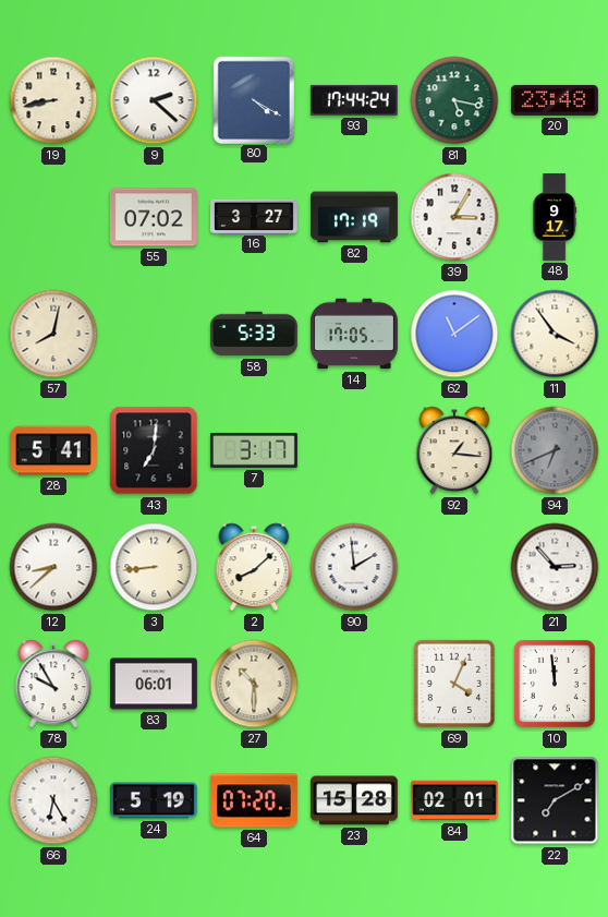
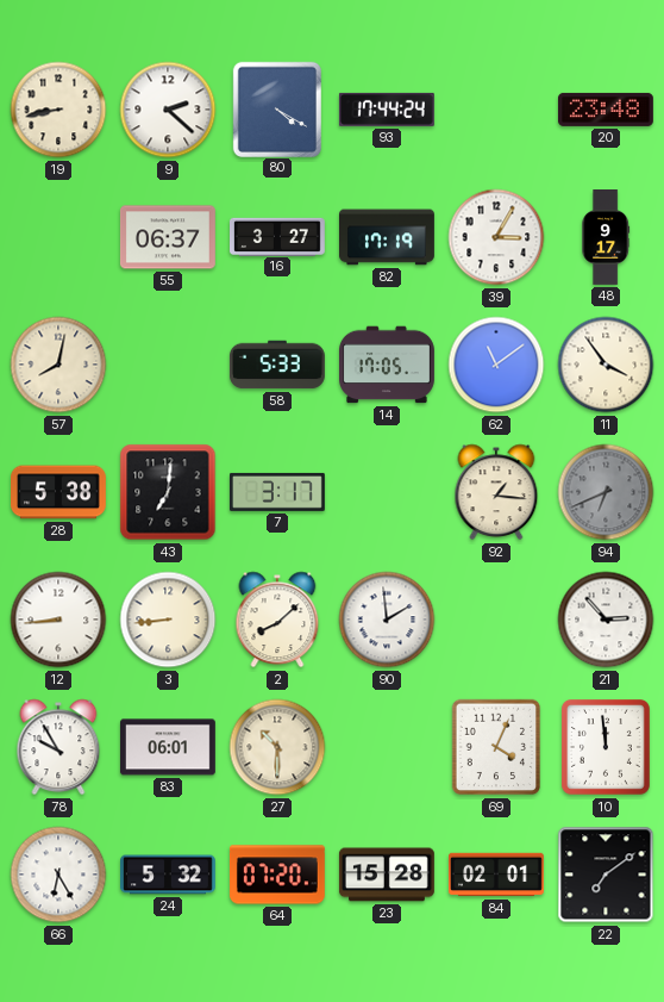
81: 5:17 -> none
55: 07:02 -> 06:37
28: 5:41 -> 5:38
12: 8:38 -> 8:44
24: 5:19 -> 5:32
22: 7:10 -> 7:09
